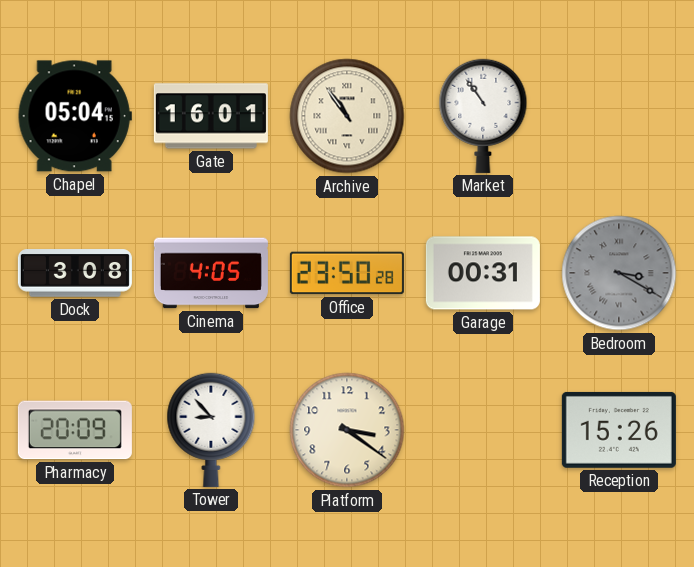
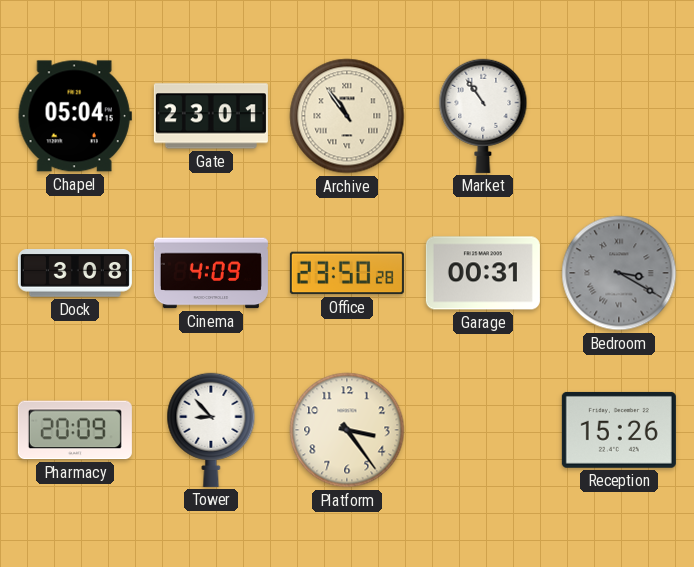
Gate: 16:01 -> 23:01
Cinema: 4:05 -> 4:09
Platform: 3:21 -> 3:24
